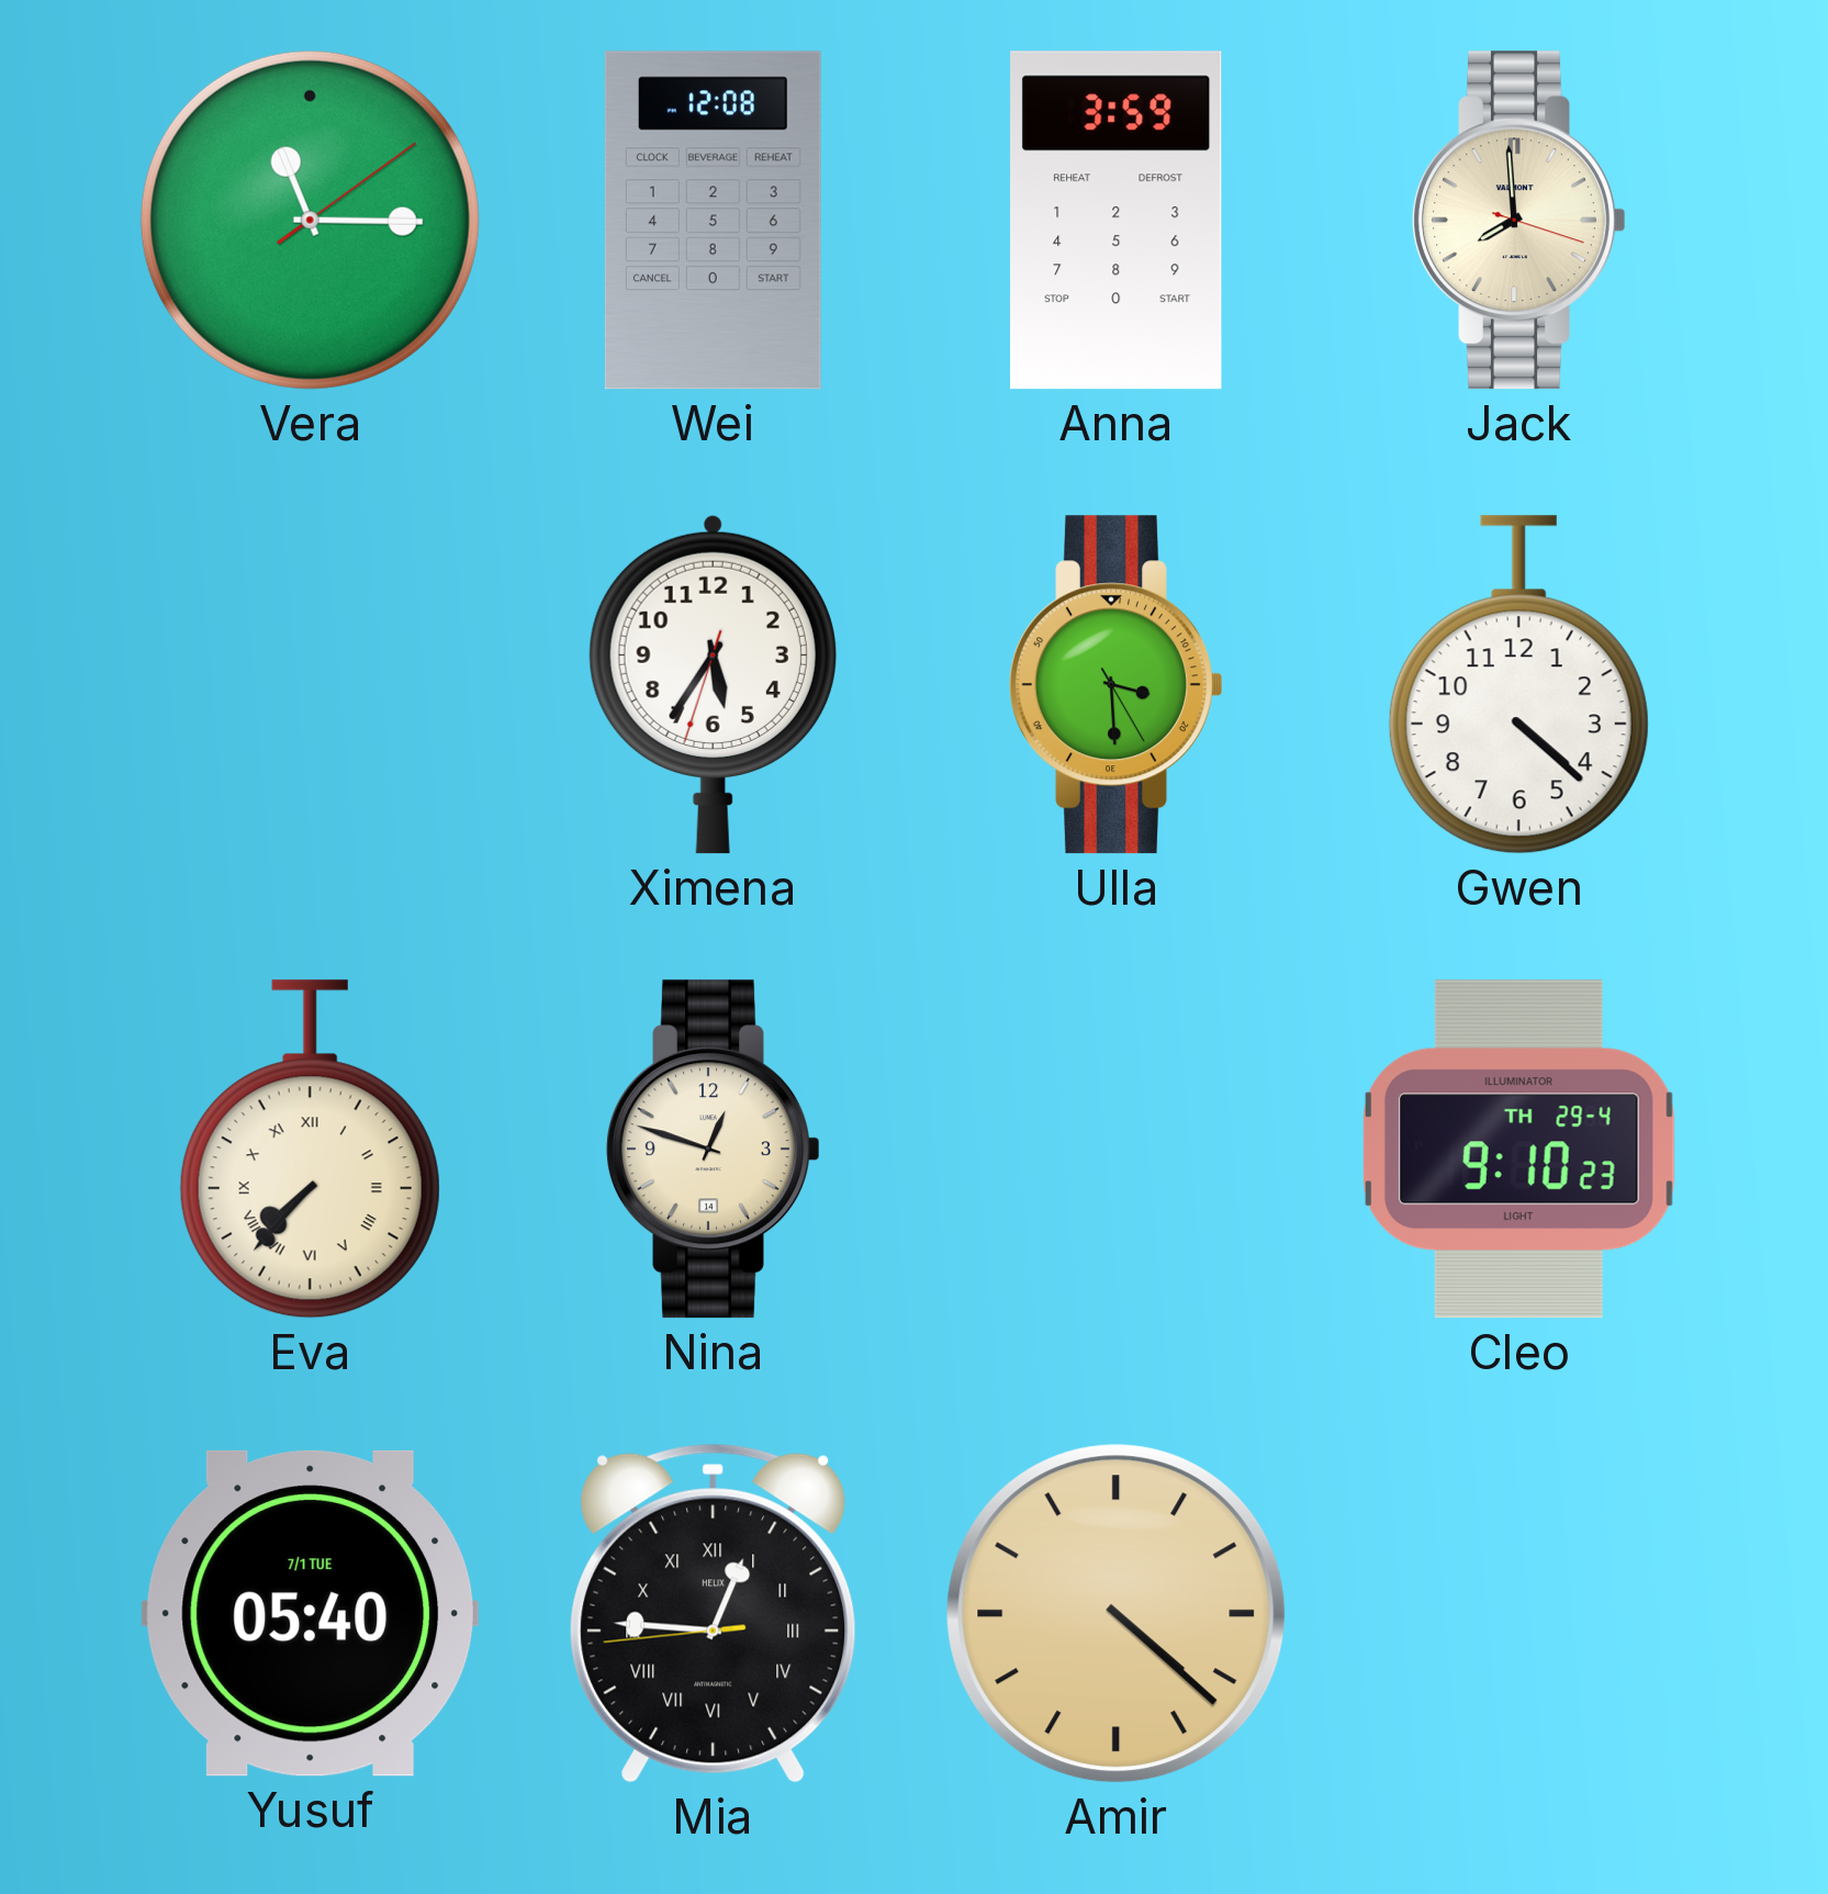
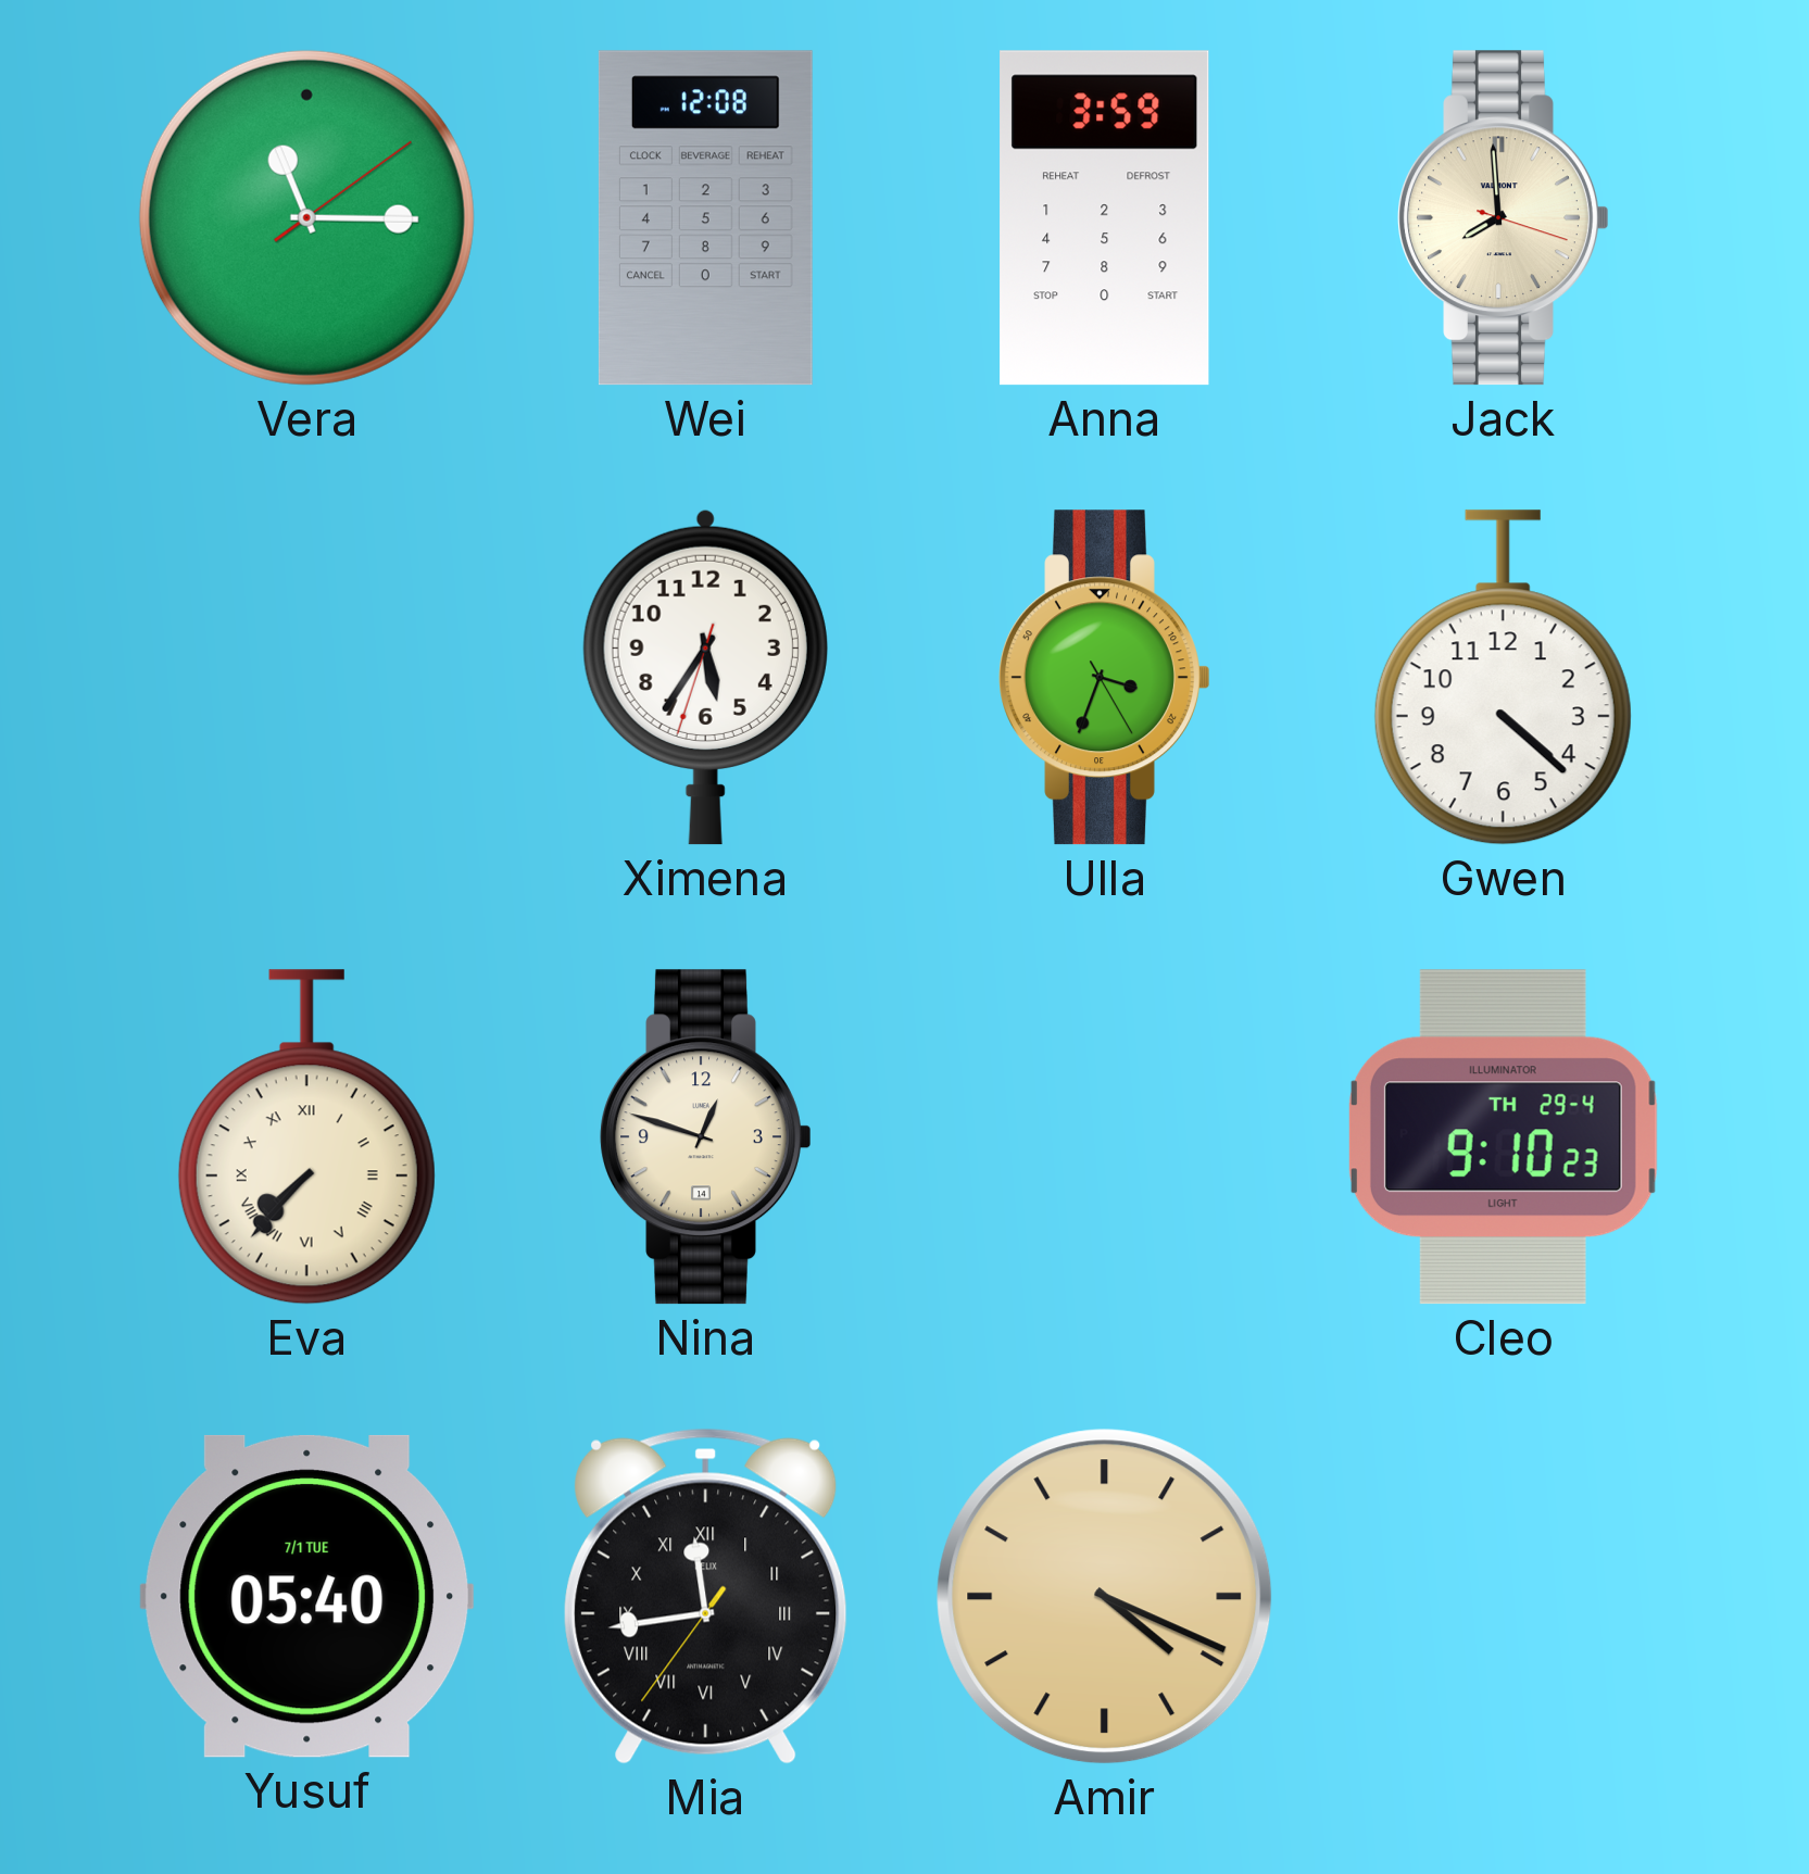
Ulla: 3:29 -> 3:33
Mia: 12:45 -> 11:43
Amir: 4:22 -> 4:19
